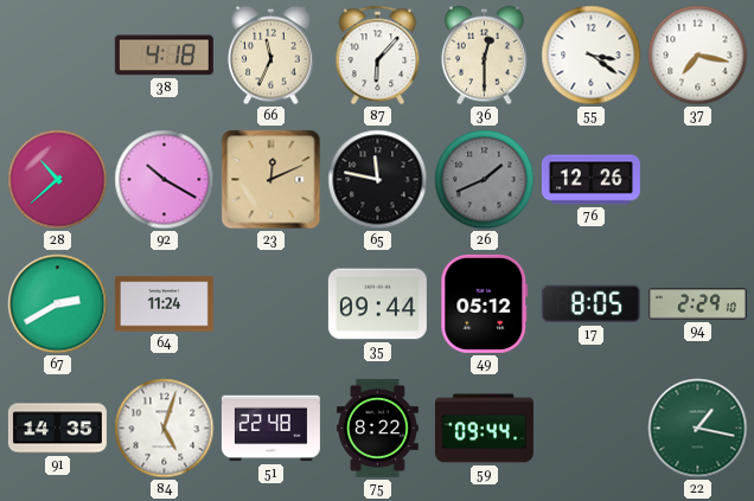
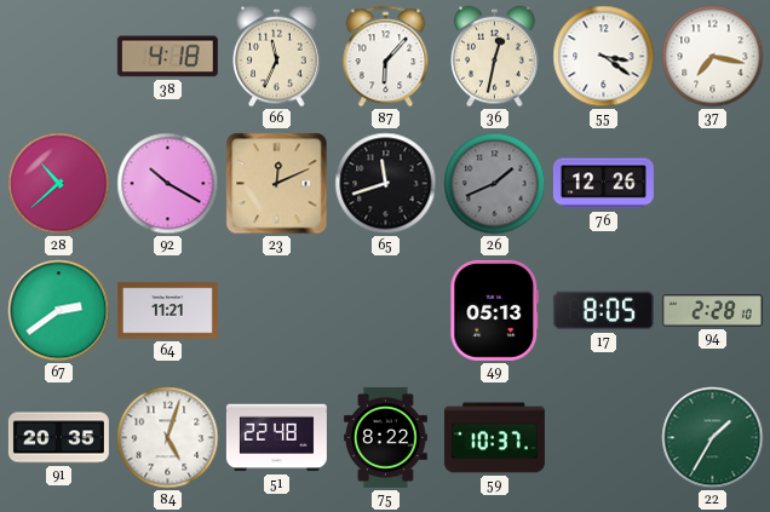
36: 12:30 -> 12:32
65: 11:47 -> 11:42
67: 2:40 -> 2:39
64: 11:24 -> 11:21
35: 09:44 -> none
49: 05:12 -> 05:13
94: 2:29 -> 2:28
91: 14:35 -> 20:35
59: 09:44 -> 10:37
22: 1:17 -> 1:35
